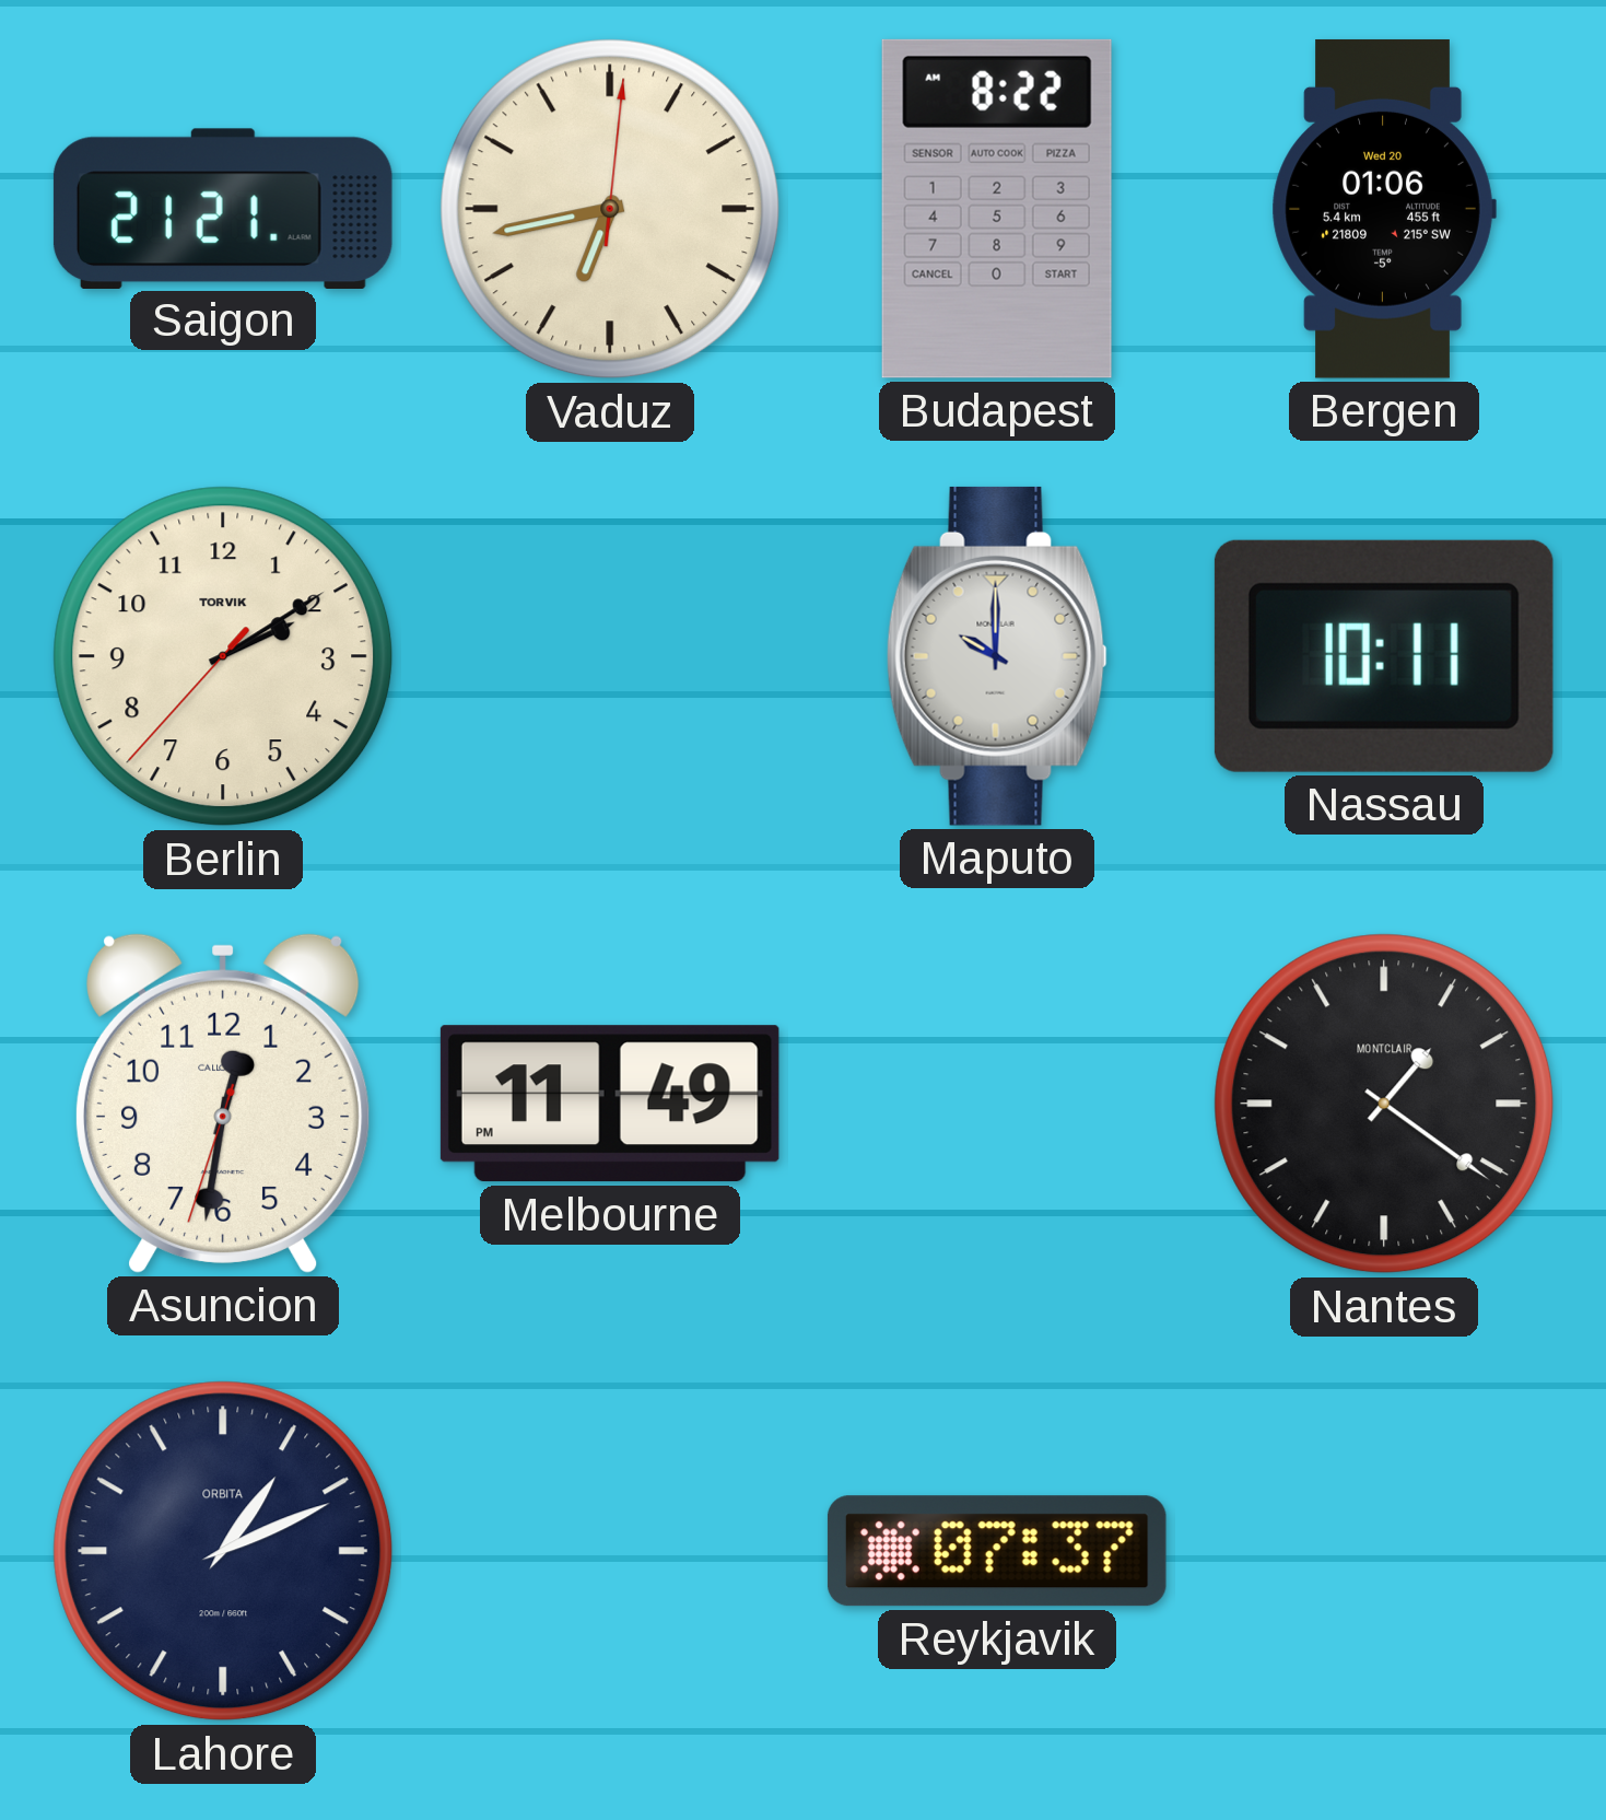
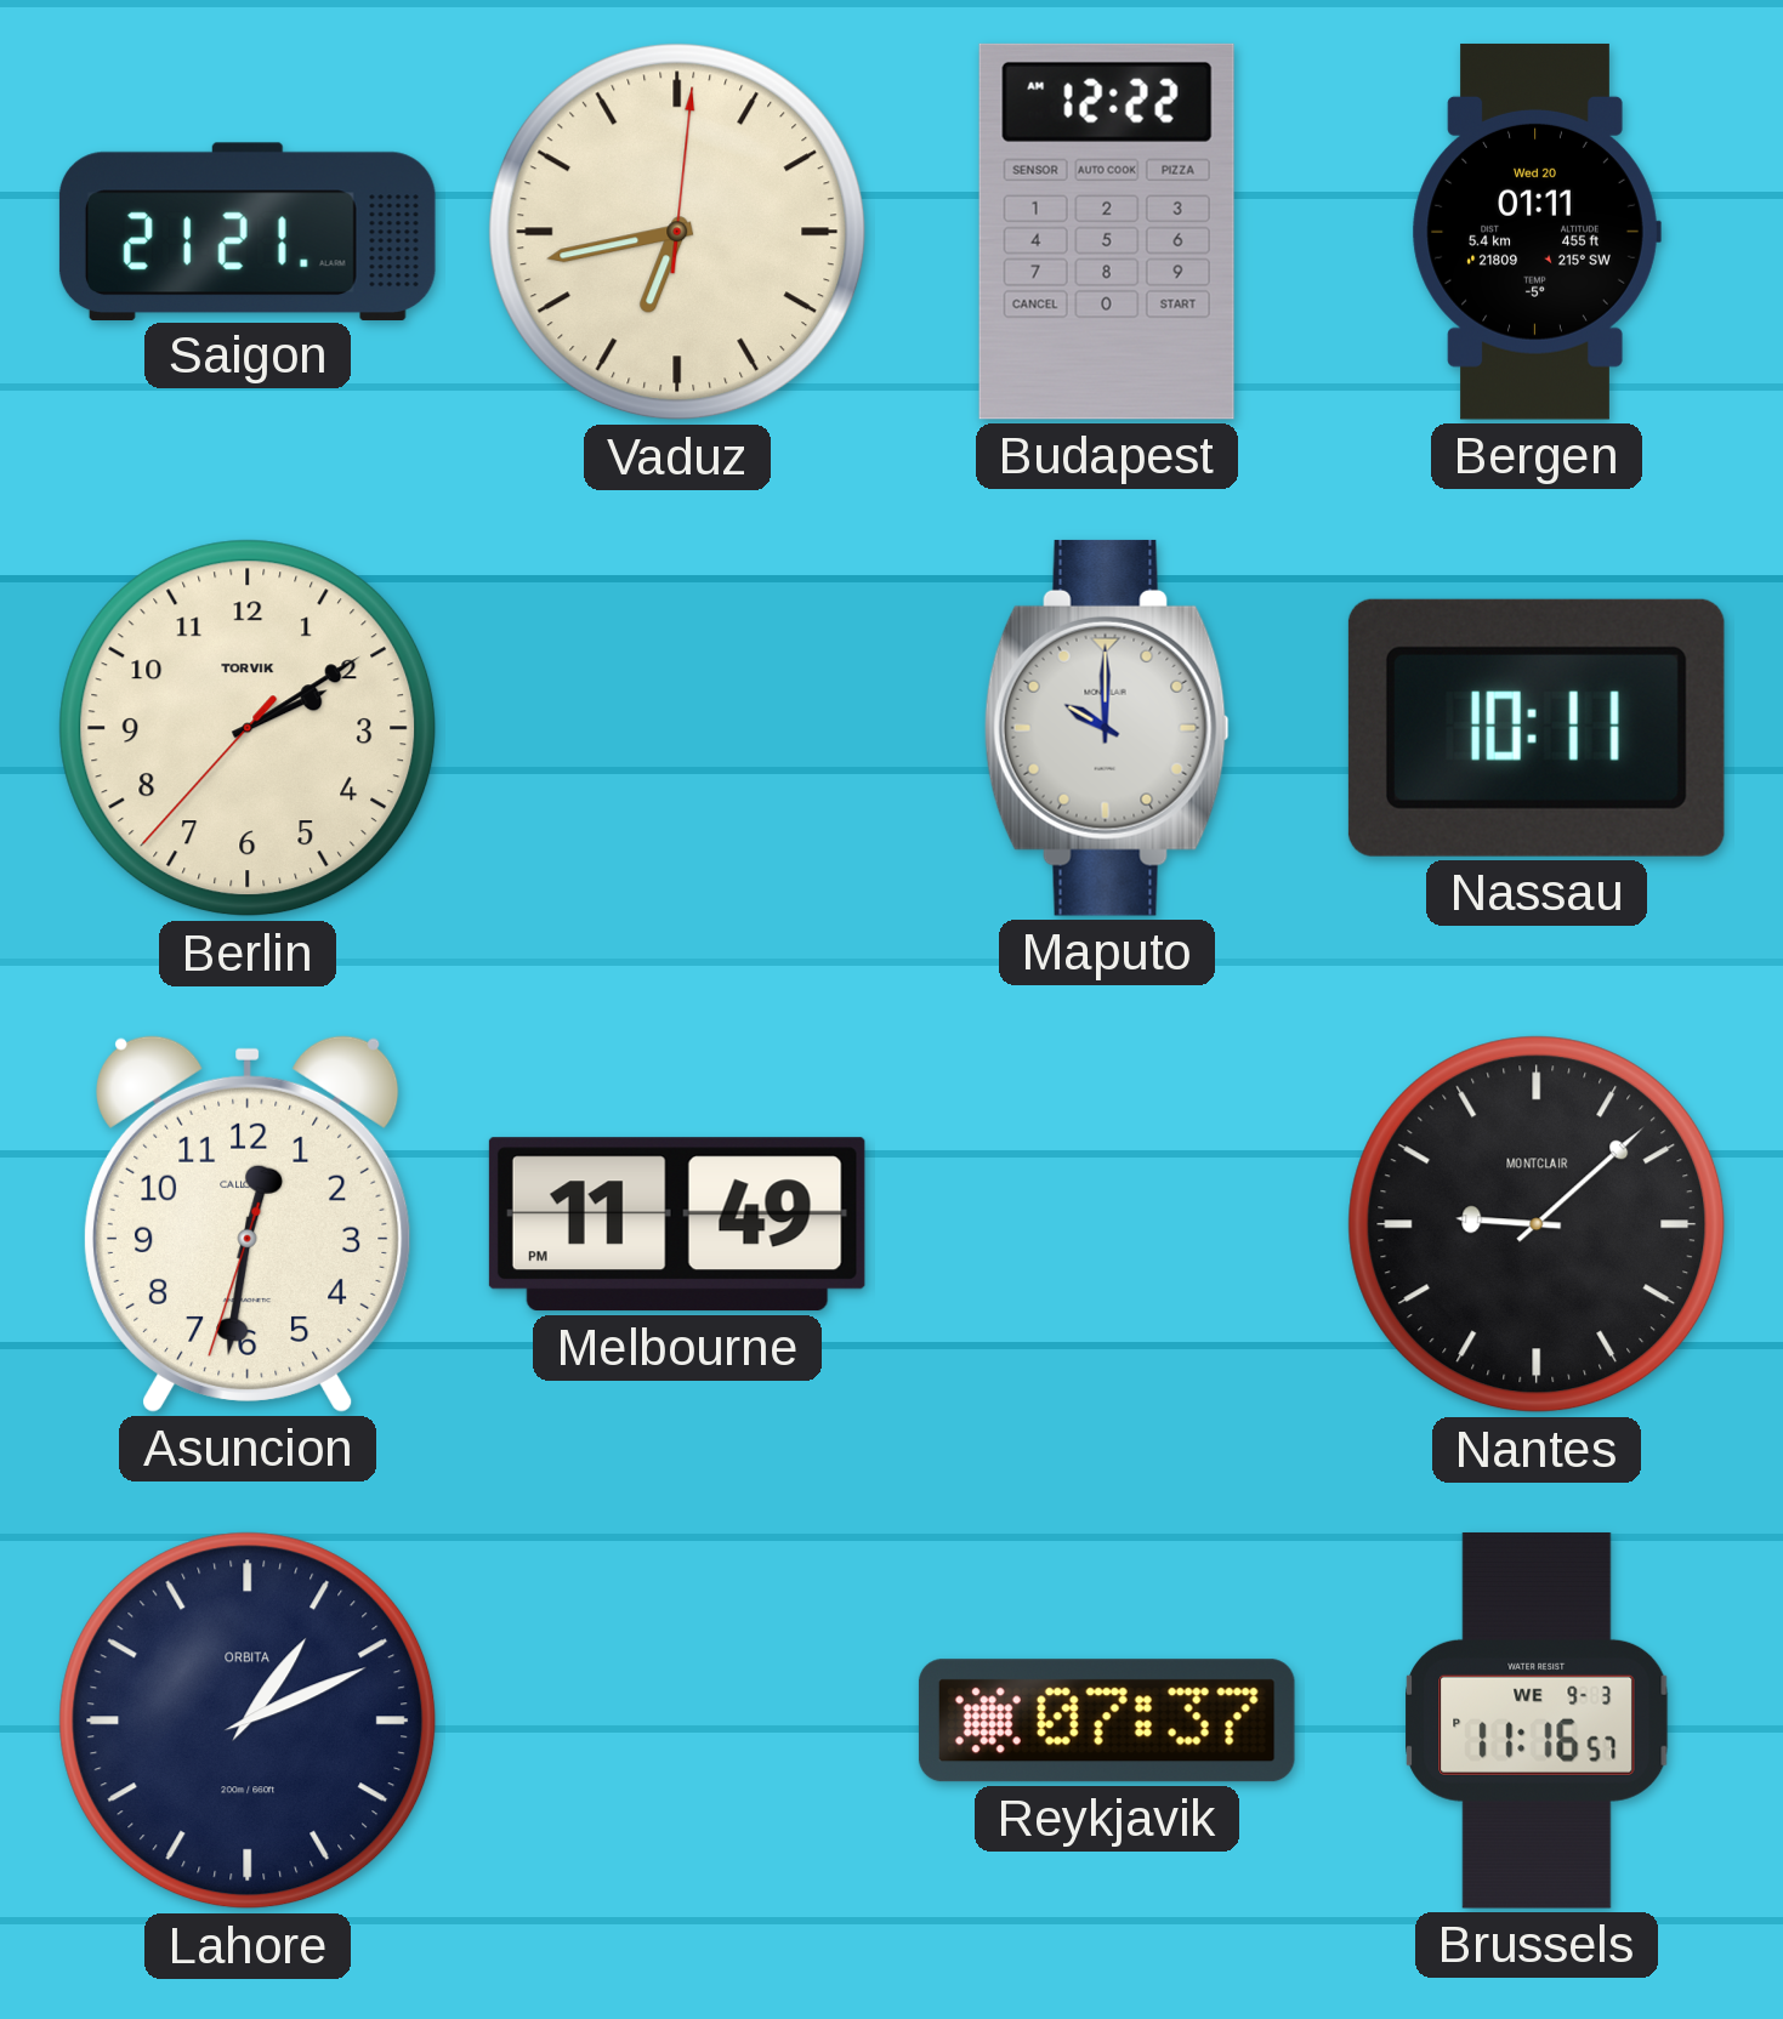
Budapest: 8:22 -> 12:22
Bergen: 01:06 -> 01:11
Nantes: 1:21 -> 9:08
Brussels: none -> 11:16
